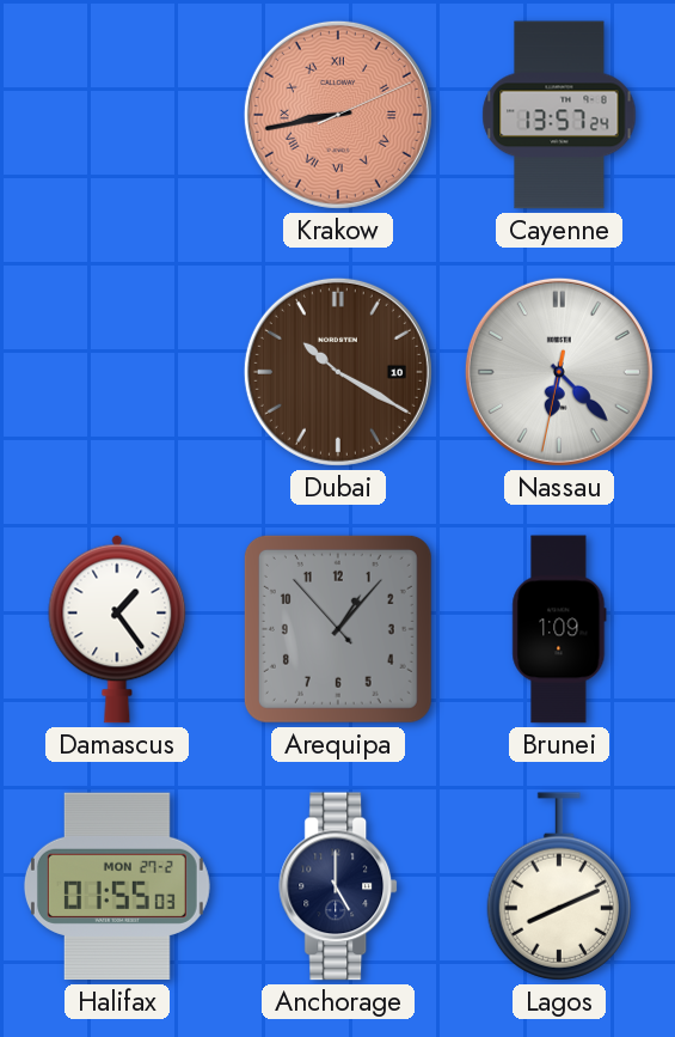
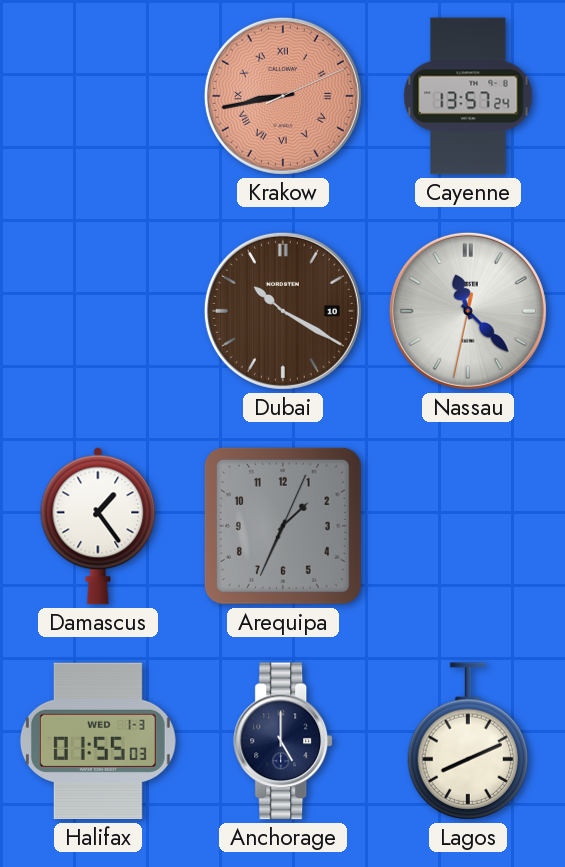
Nassau: 6:22 -> 11:22
Arequipa: 1:06 -> 1:34
Brunei: 1:09 -> none
Halifax date: MON 27-2 -> WED 1-3
